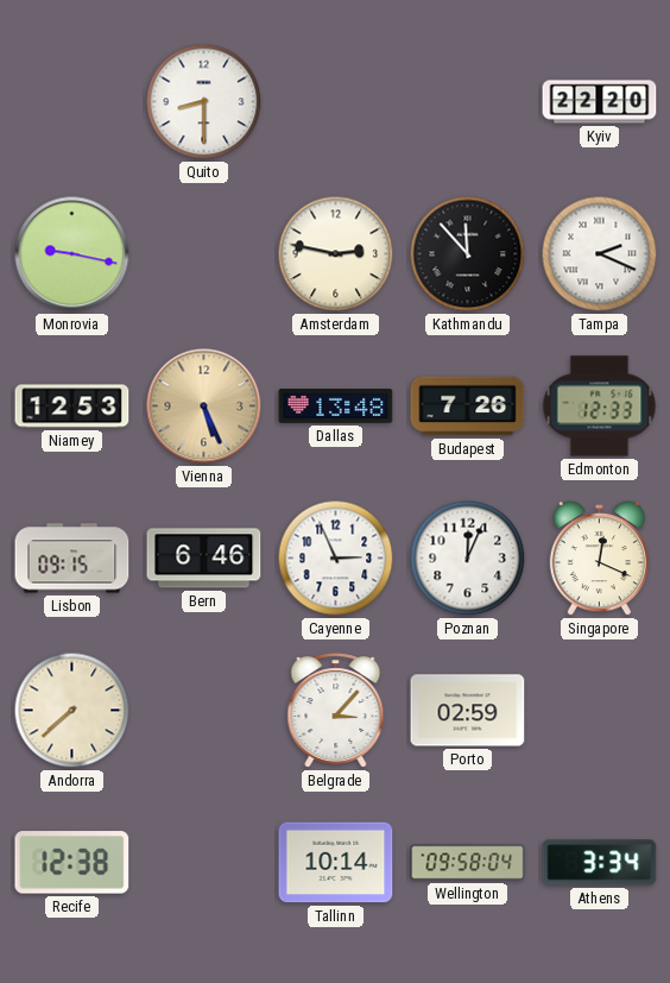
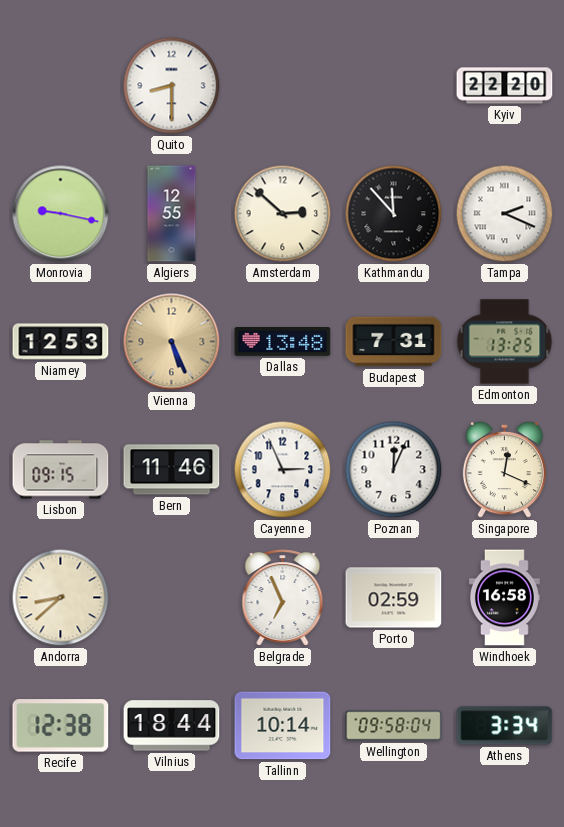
Algiers: none -> 12:55
Amsterdam: 2:47 -> 2:52
Budapest: 7:26 -> 7:31
Edmonton: 12:33 -> 13:25
Bern: 6:46 -> 11:46
Andorra: 7:38 -> 8:38
Belgrade: 3:07 -> 6:56
Windhoek: none -> 16:58
Vilnius: none -> 18:44
